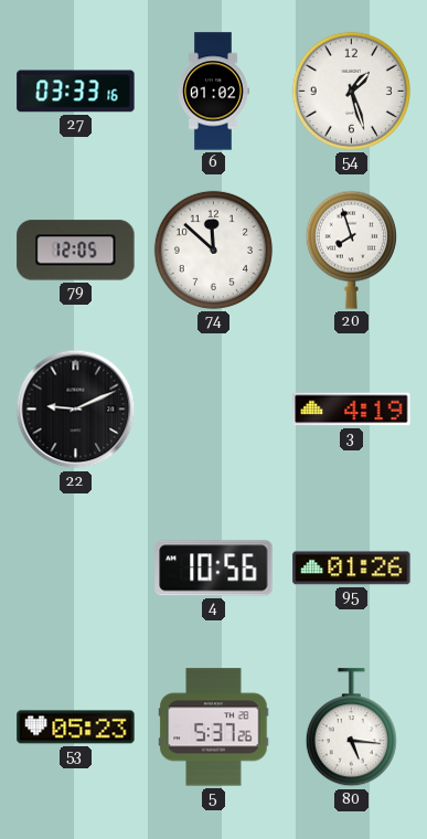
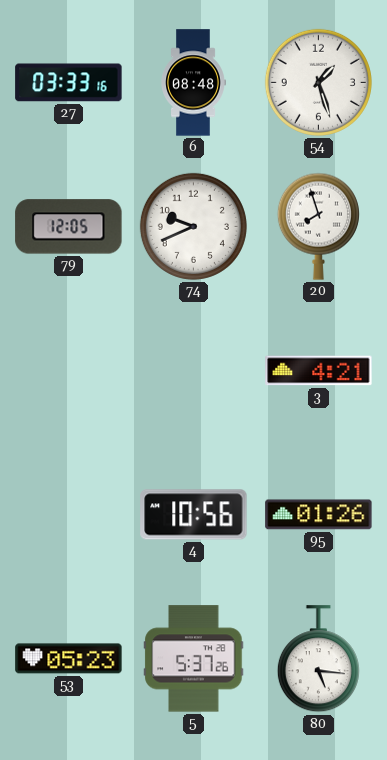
6: 01:02 -> 08:48
74: 11:52 -> 9:41
22: 9:11 -> none
3: 4:19 -> 4:21
